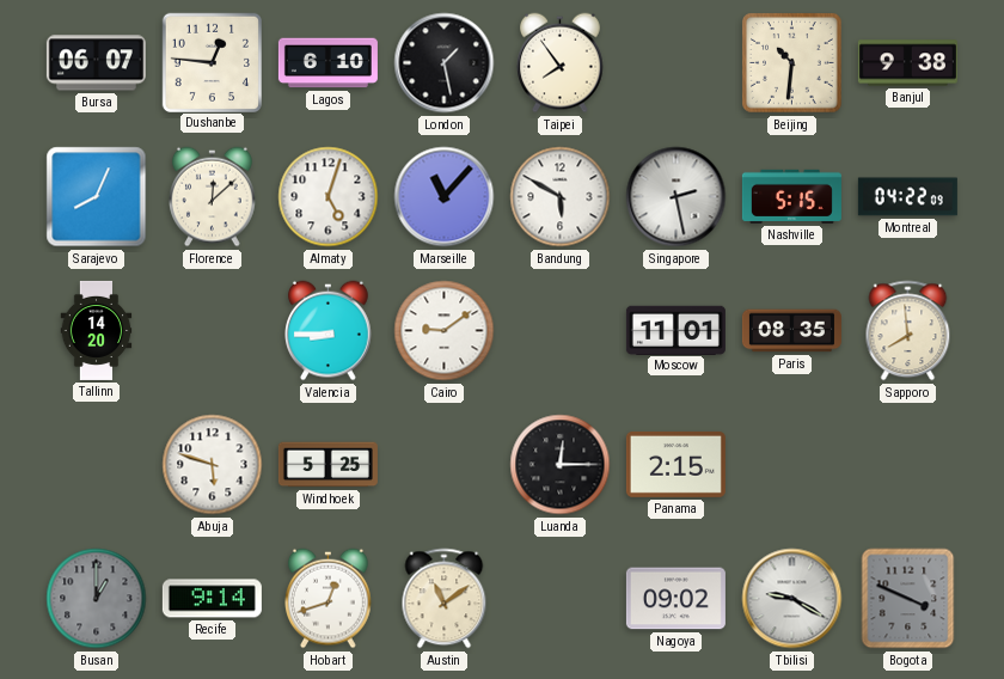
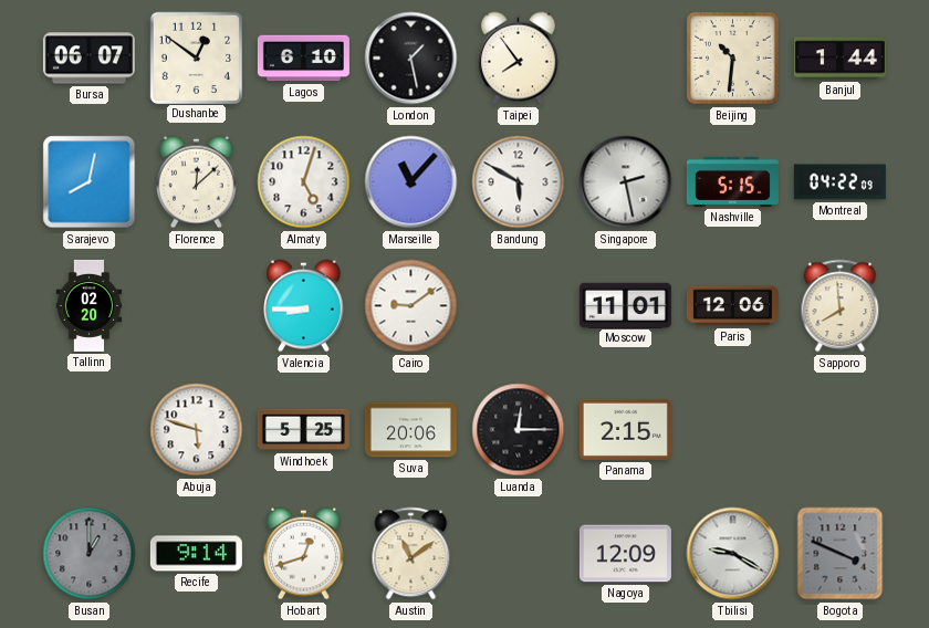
Dushanbe: 12:46 -> 12:51
Banjul: 9:38 -> 1:44
Sarajevo: 8:04 -> 8:02
Tallinn: 14:20 -> 02:20
Paris: 08:35 -> 12:06
Suva: none -> 20:06
Nagoya: 09:02 -> 12:09
